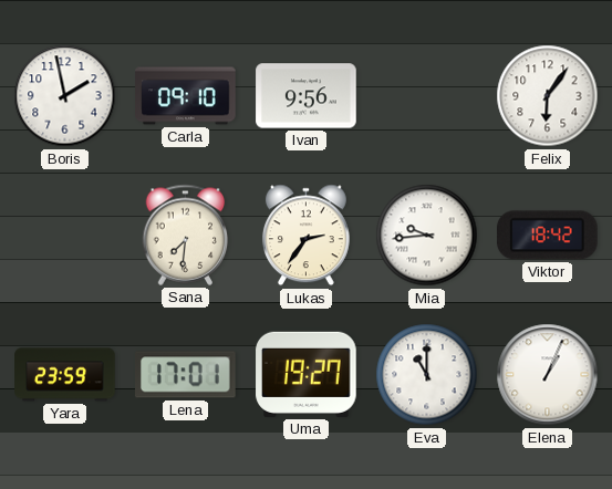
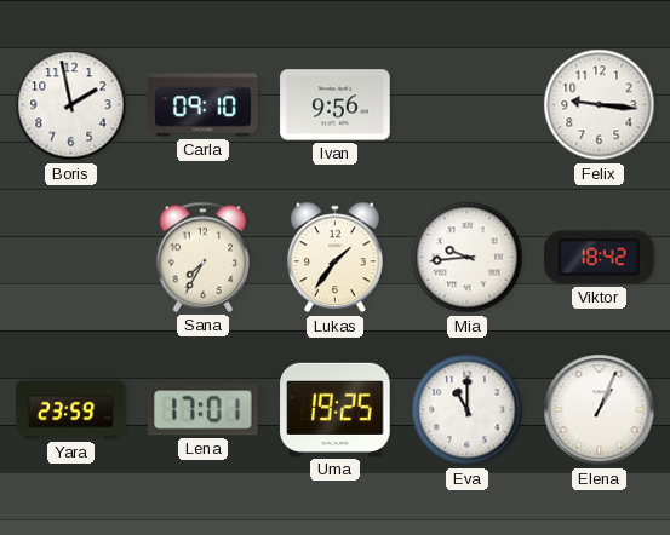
Felix: 6:06 -> 9:16
Sana: 7:31 -> 7:35
Lukas: 2:36 -> 1:36
Uma: 19:27 -> 19:25
